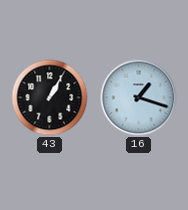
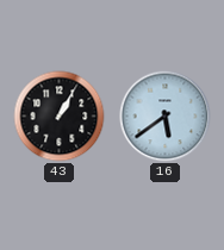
16: 1:18 -> 5:39
